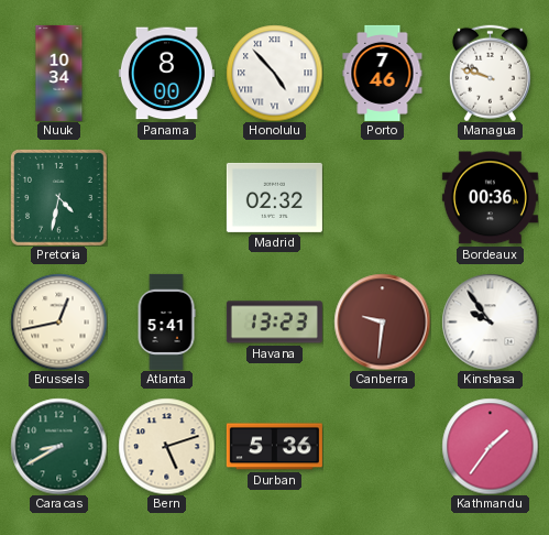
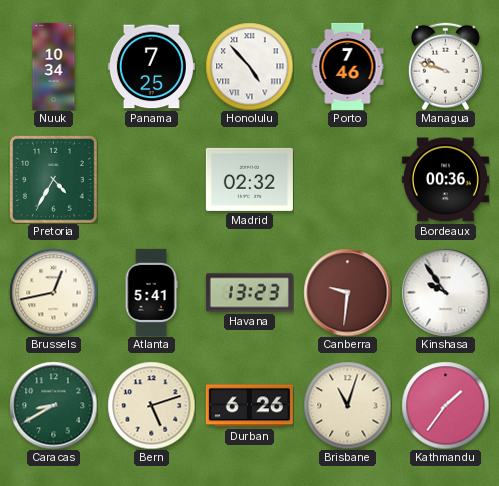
Panama: 8:00 -> 7:25
Pretoria: 4:32 -> 4:35
Durban: 5:36 -> 6:26
Brisbane: none -> 11:03
